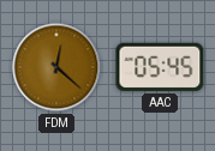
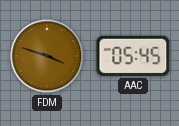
FDM: 12:22 -> 3:48
